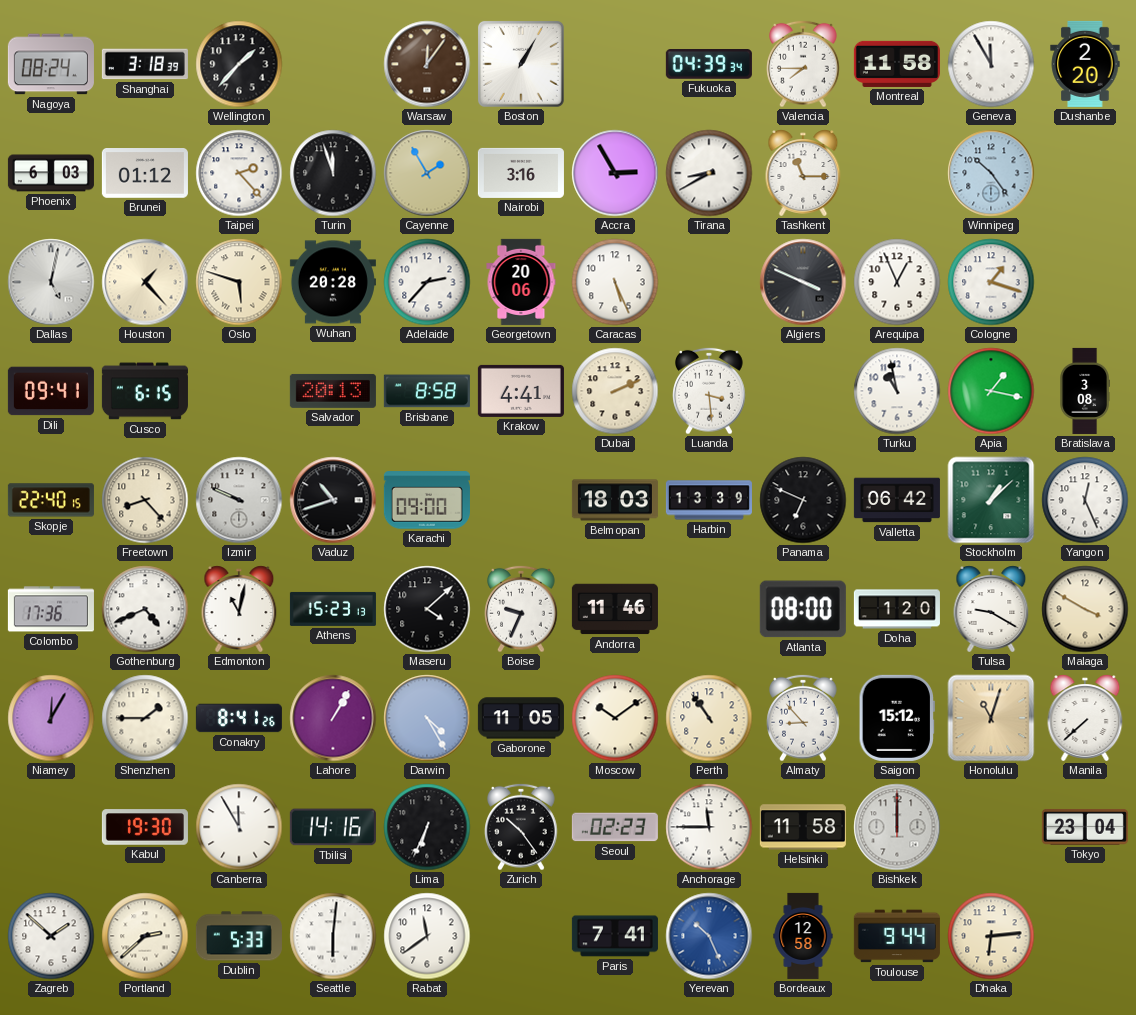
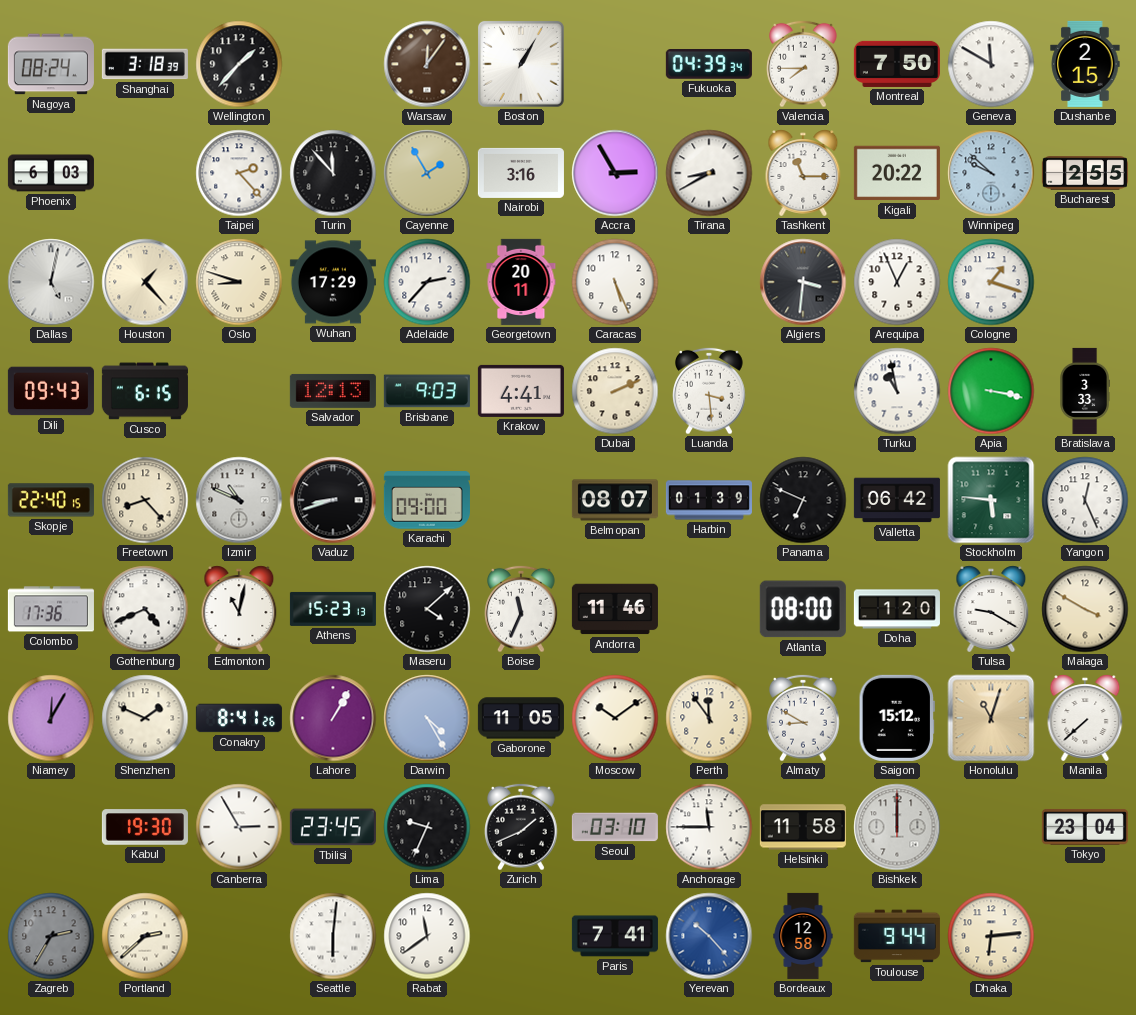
Montreal: 11:58 -> 7:50
Geneva: 11:55 -> 11:50
Dushanbe: 2:20 -> 2:15
Brunei: 01:12 -> none
Turin: 11:57 -> 11:53
Kigali: none -> 20:22
Winnipeg: 10:24 -> 9:52
Bucharest: none -> 2:55
Oslo: 5:48 -> 8:48
Wuhan: 20:28 -> 17:29
Georgetown: 20:06 -> 20:11
Algiers: 3:49 -> 3:31
Dili: 09:41 -> 09:43
Salvador: 20:13 -> 12:13
Brisbane: 8:58 -> 9:03
Apia: 1:17 -> 3:17
Bratislava: 3:08 -> 3:33
Izmir: 9:49 -> 10:49
Vaduz: 10:42 -> 8:42
Belmopan: 18:03 -> 08:07
Harbin: 13:39 -> 01:39
Stockholm: 1:08 -> 5:46
Boise: 9:34 -> 11:34
Shenzhen: 1:45 -> 1:49
Perth: 10:54 -> 11:54
Almaty: 8:53 -> 8:50
Canberra: 11:55 -> 2:55
Tbilisi: 14:16 -> 23:45
Lima: 6:34 -> 9:34
Zurich: 10:24 -> 1:41
Seoul: 02:23 -> 03:10
Zagreb: 1:52 -> 2:35
Zagreb dial: white -> grey
Dublin: 5:33 -> none
Yerevan: 10:26 -> 10:23
